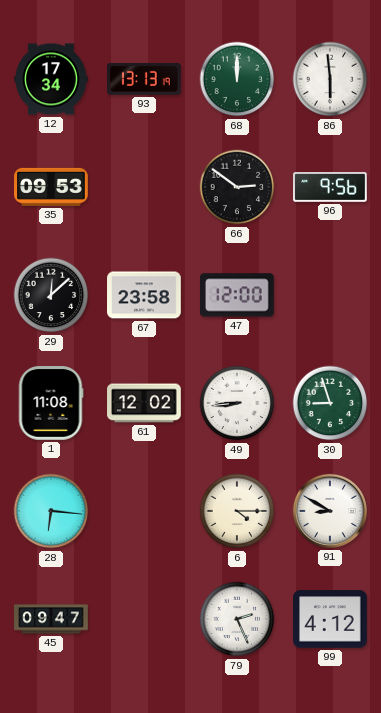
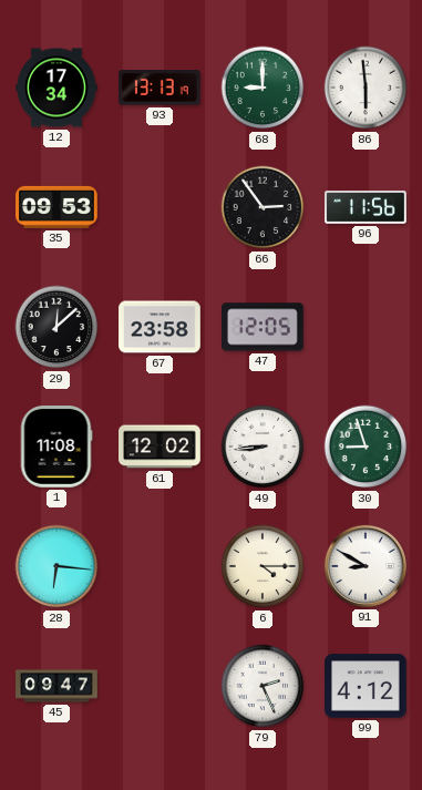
68: 12:00 -> 9:00
66: 2:51 -> 2:54
96: 9:56 -> 11:56
47: 12:00 -> 12:05
